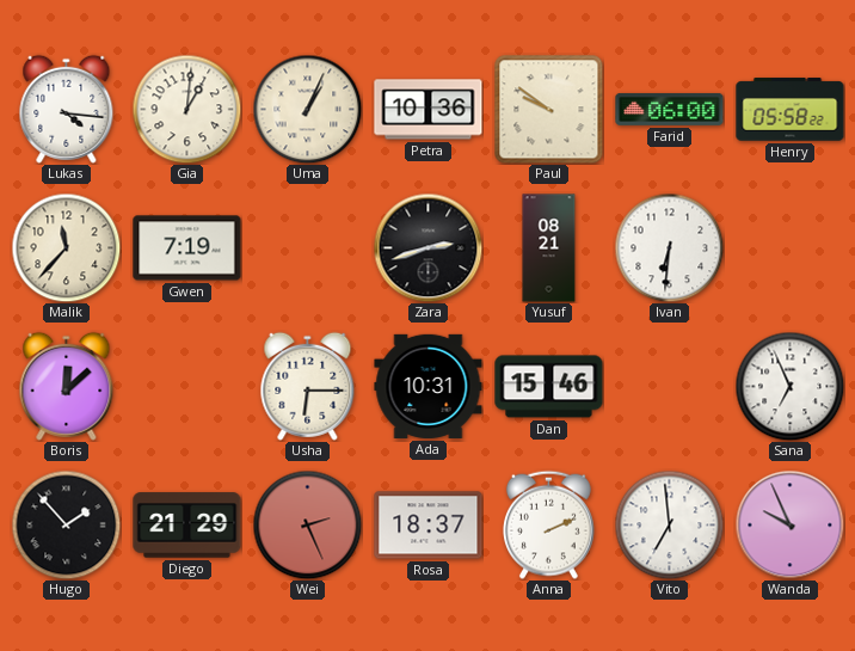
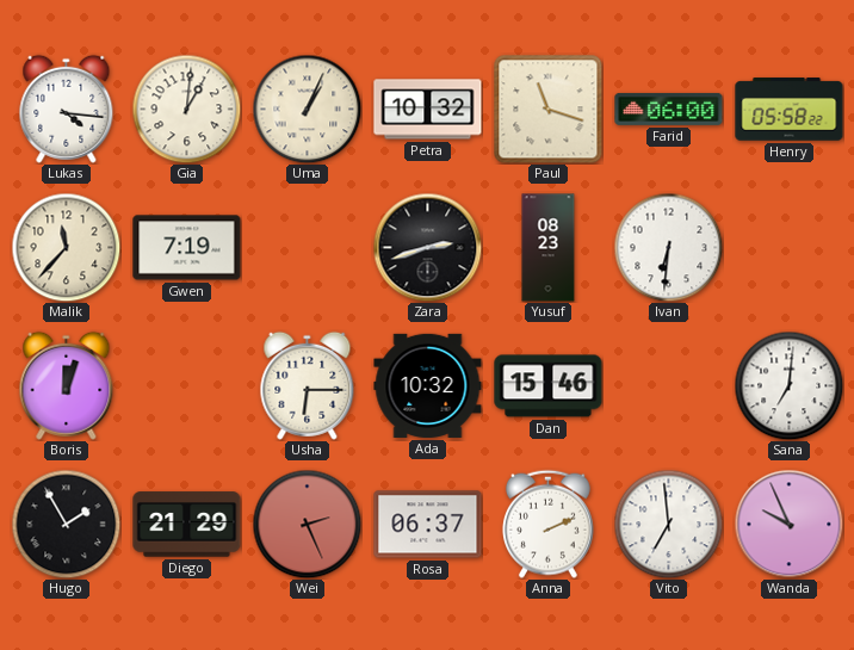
Petra: 10:36 -> 10:32
Paul: 9:51 -> 11:18
Yusuf: 08:21 -> 08:23
Boris: 12:08 -> 12:03
Ada: 10:31 -> 10:32
Sana: 6:56 -> 7:01
Hugo: 1:53 -> 1:55
Rosa: 18:37 -> 06:37
